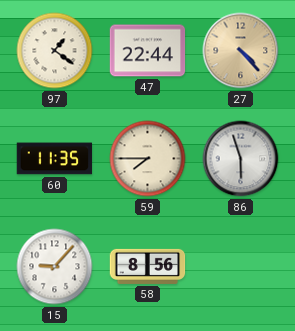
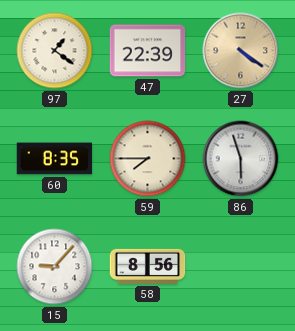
47: 22:44 -> 22:39
27: 4:23 -> 4:21
60: 11:35 -> 8:35
